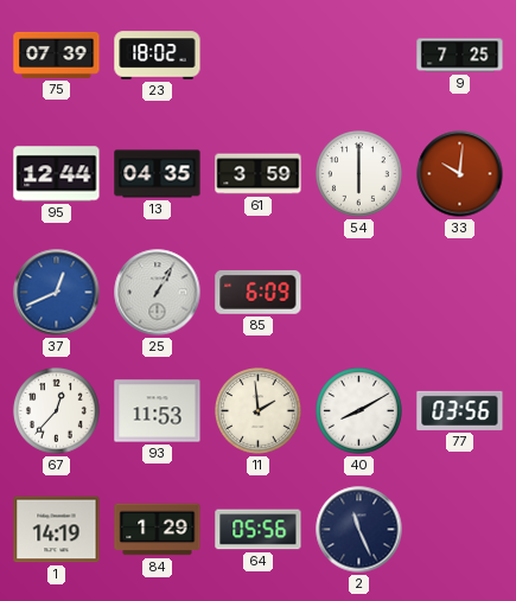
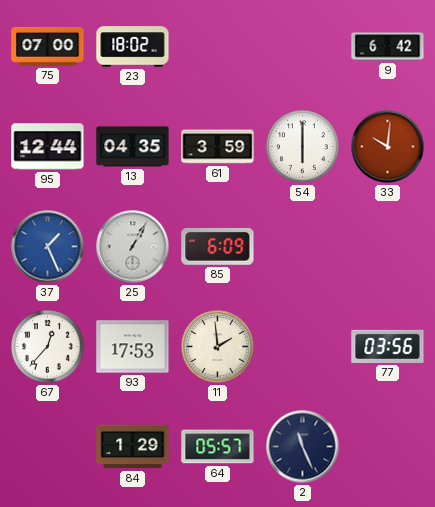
75: 07:39 -> 07:00
9: 7:25 -> 6:42
37: 12:41 -> 1:26
93: 11:53 -> 17:53
40: 8:10 -> none
1: 14:19 -> none
64: 05:56 -> 05:57
